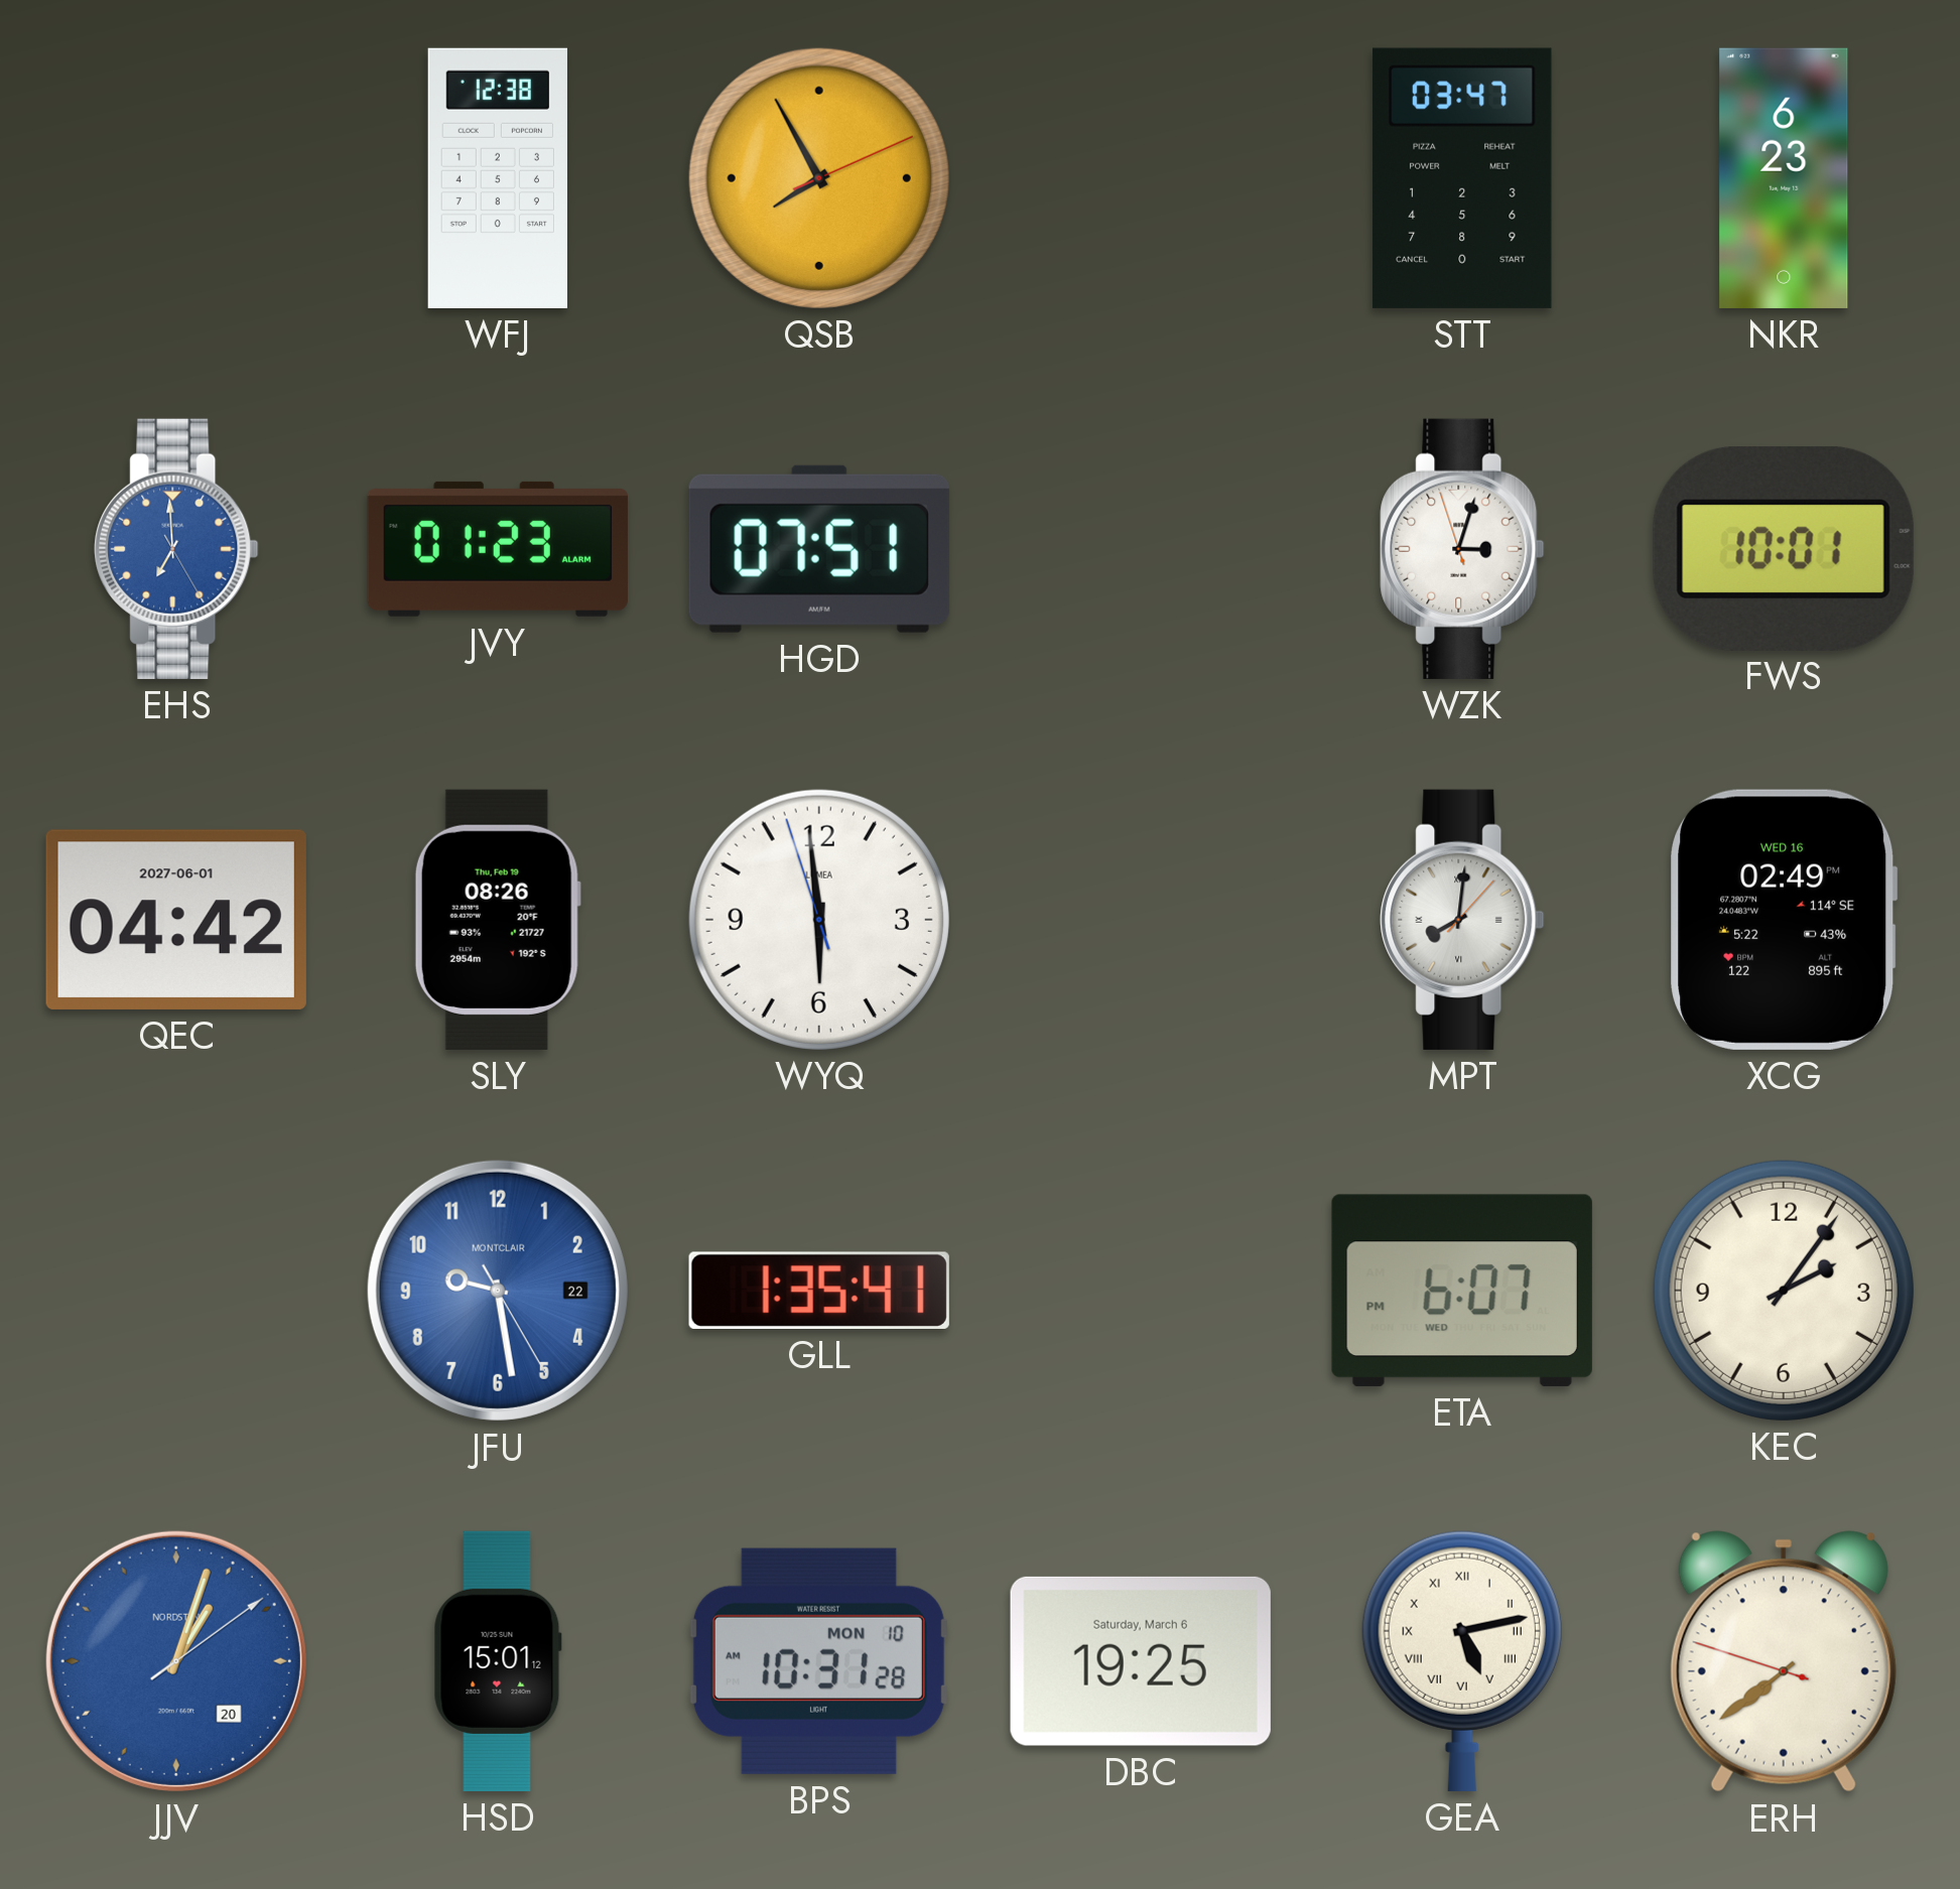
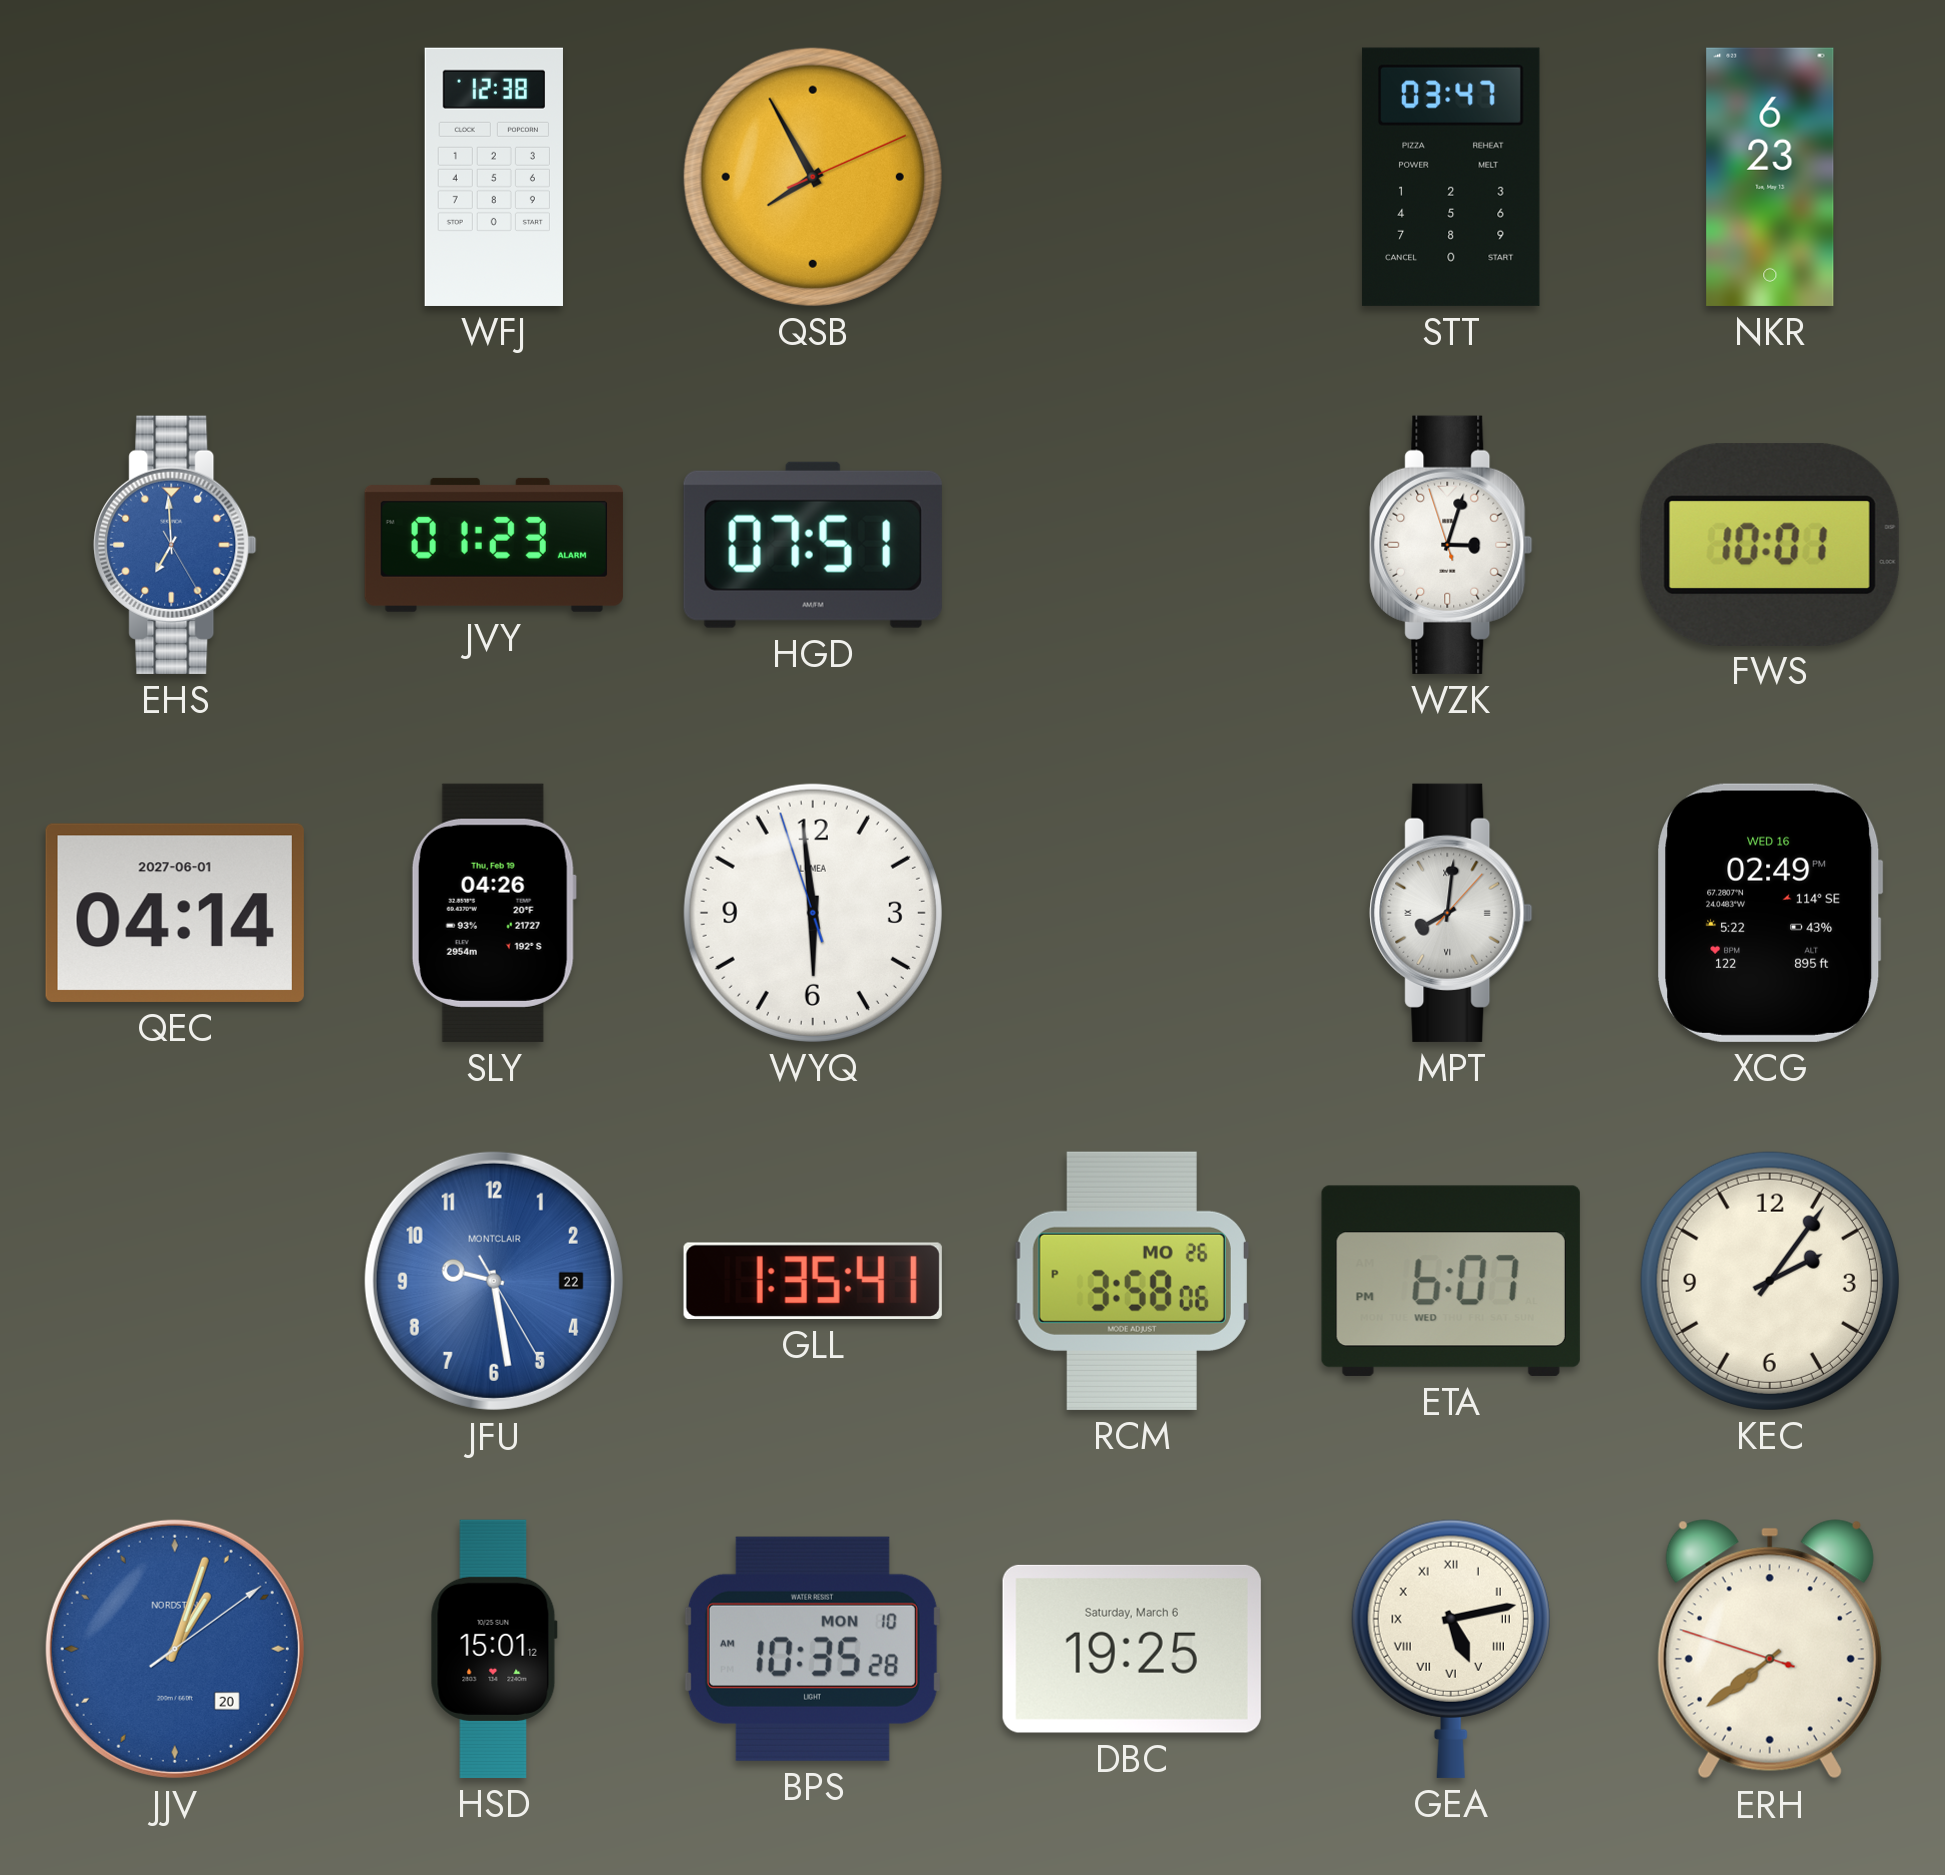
QEC: 04:42 -> 04:14
SLY: 08:26 -> 04:26
RCM: none -> 3:58
BPS: 10:31 -> 10:35
